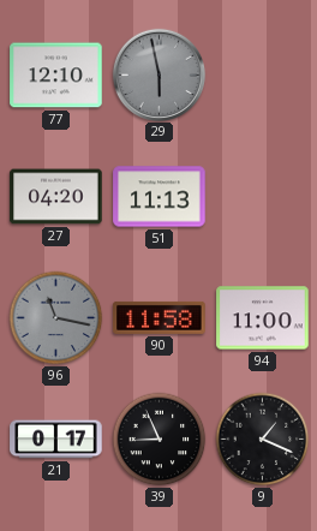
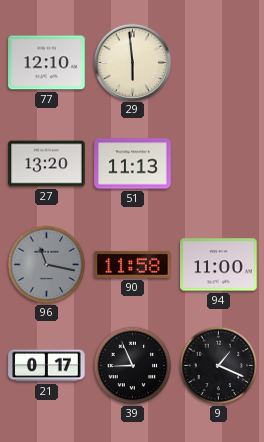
29: 5:58 -> 5:59
29 dial: grey -> cream
27: 04:20 -> 13:20
